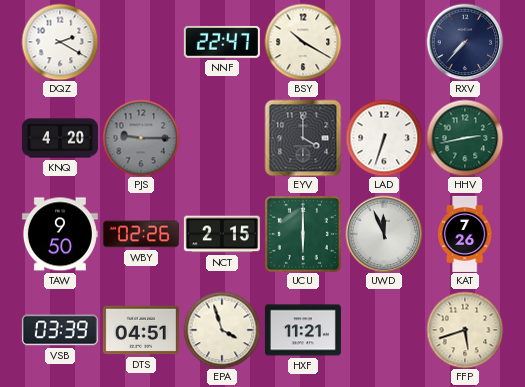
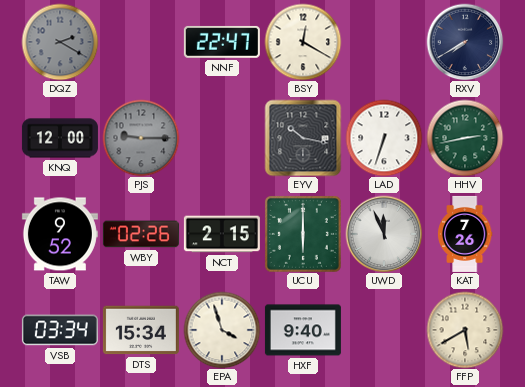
DQZ dial: white -> grey
BSY: 10:20 -> 12:20
RXV: 7:37 -> 7:40
KNQ: 4:20 -> 12:00
EYV: 4:00 -> 10:17
TAW: 9:50 -> 9:52
VSB: 03:39 -> 03:34
DTS: 04:51 -> 15:34
HXF: 11:21 -> 9:40
FFP: 5:42 -> 5:40
